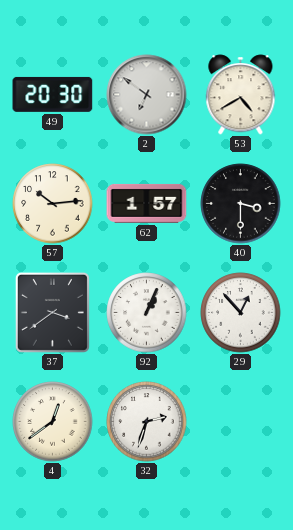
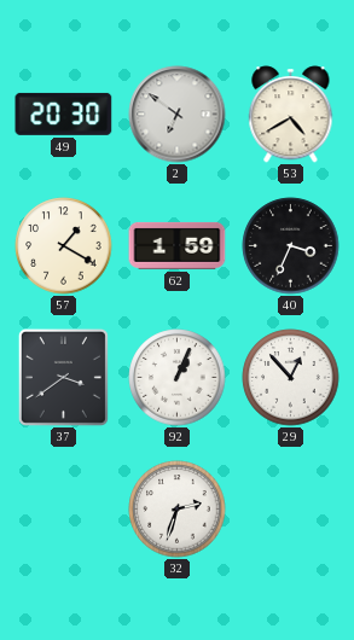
57: 10:14 -> 1:20
62: 1:57 -> 1:59
40: 3:30 -> 3:34
4: 12:39 -> none
